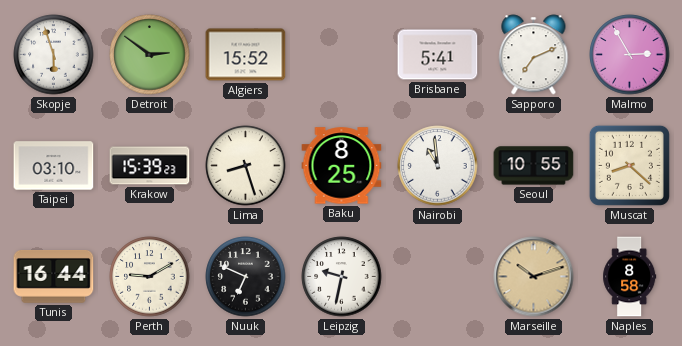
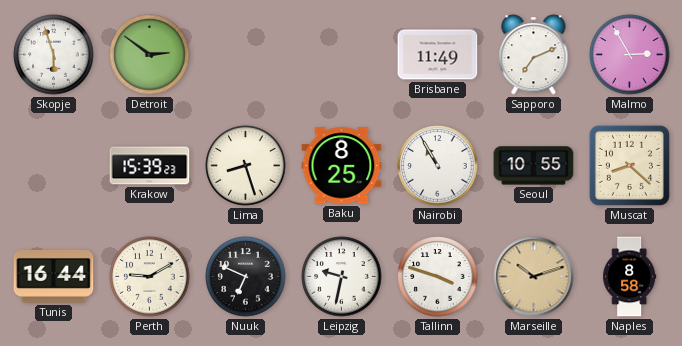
Algiers: 15:52 -> none
Brisbane: 5:41 -> 11:49
Taipei: 03:10 -> none
Nairobi: 10:59 -> 10:55
Tallinn: none -> 3:48
